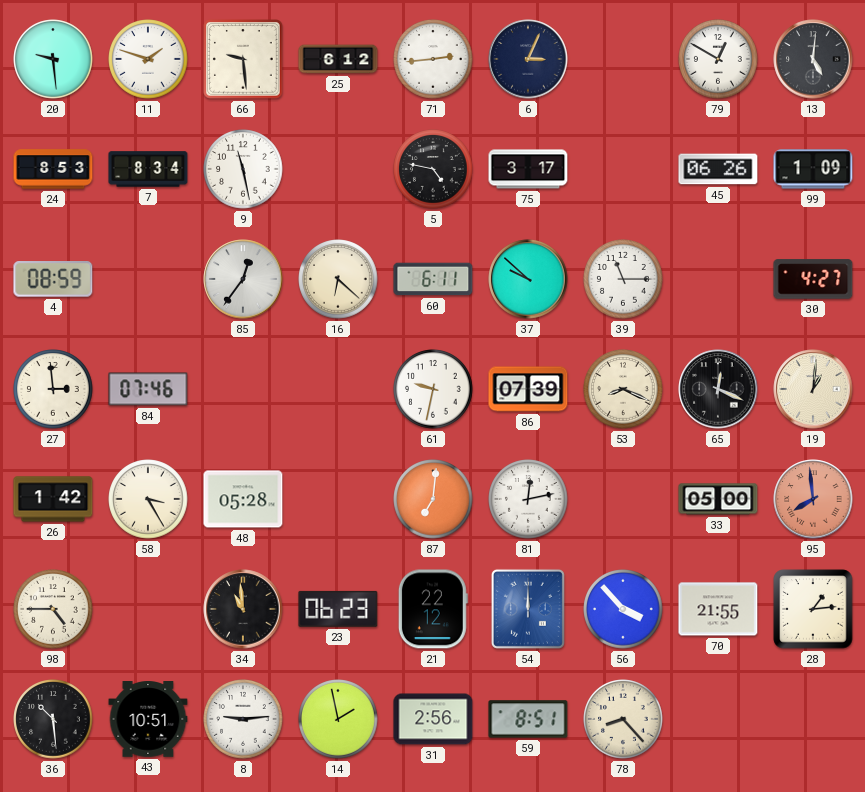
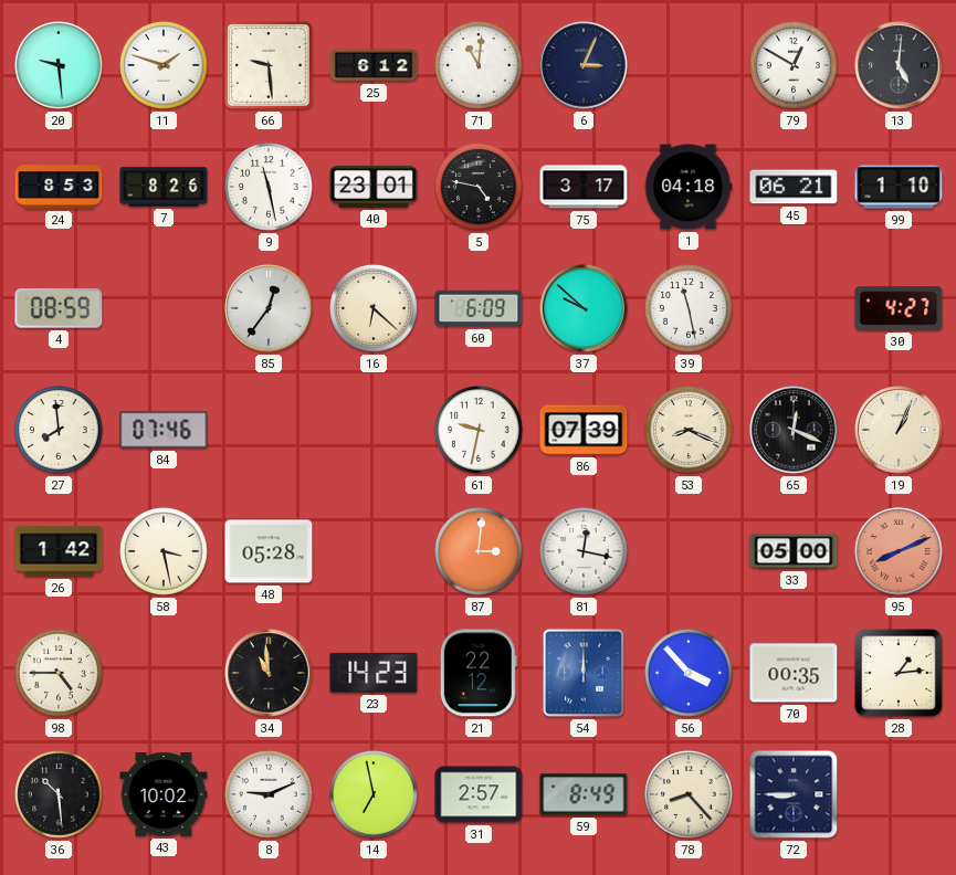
71: 2:44 -> 11:01
7: 8:34 -> 8:26
40: none -> 23:01
1: none -> 04:18
45: 06:26 -> 06:21
99: 1:09 -> 1:10
60: 6:11 -> 6:09
39: 11:15 -> 11:28
27: 2:59 -> 7:59
19: 1:01 -> 1:04
58: 3:25 -> 3:28
87: 7:01 -> 3:01
81: 12:13 -> 12:17
95: 7:59 -> 8:11
23: 06:23 -> 14:23
70: 21:55 -> 00:35
43: 10:51 -> 10:02
8: 9:14 -> 9:11
14: 1:58 -> 6:58
31: 2:56 -> 2:57
59: 8:51 -> 8:49
72: none -> 8:45
